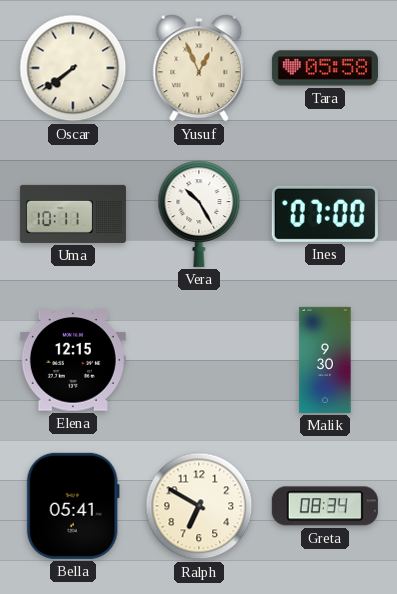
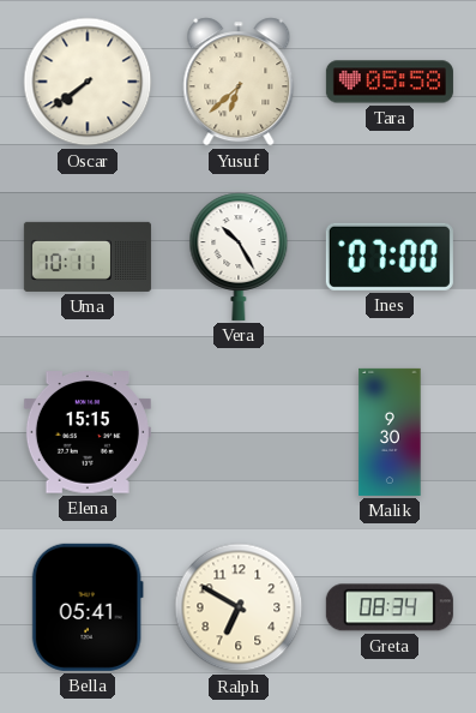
Yusuf: 12:56 -> 6:38
Elena: 12:15 -> 15:15
